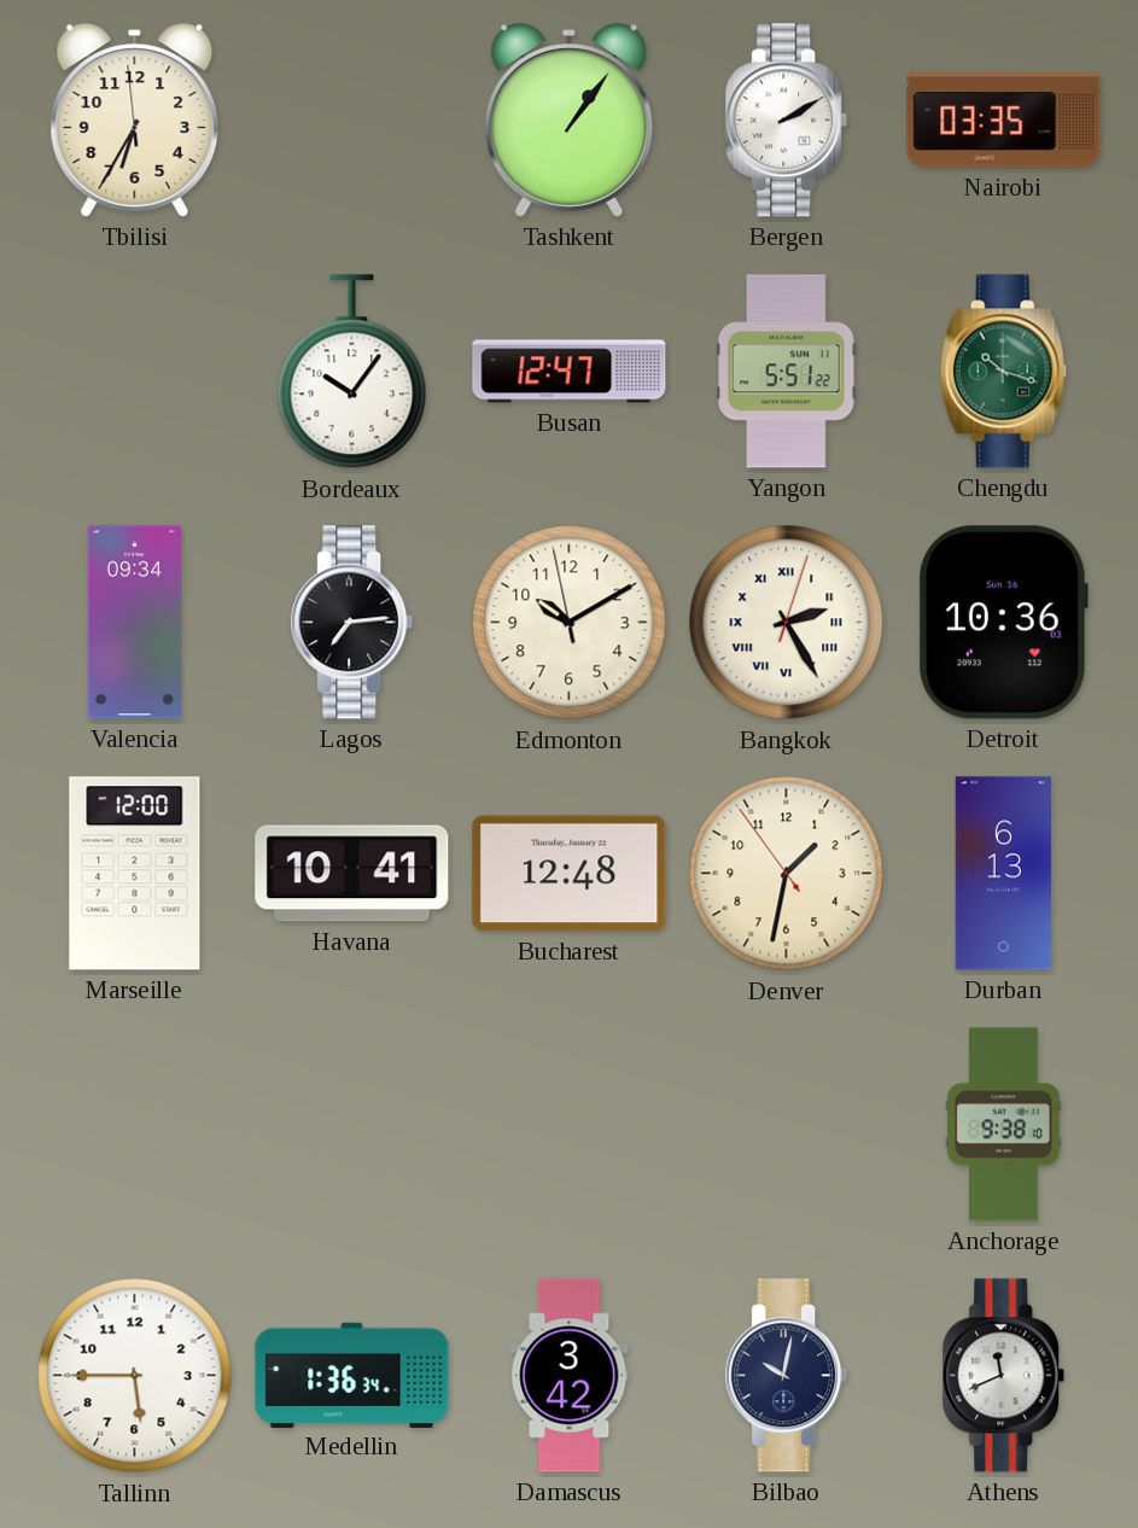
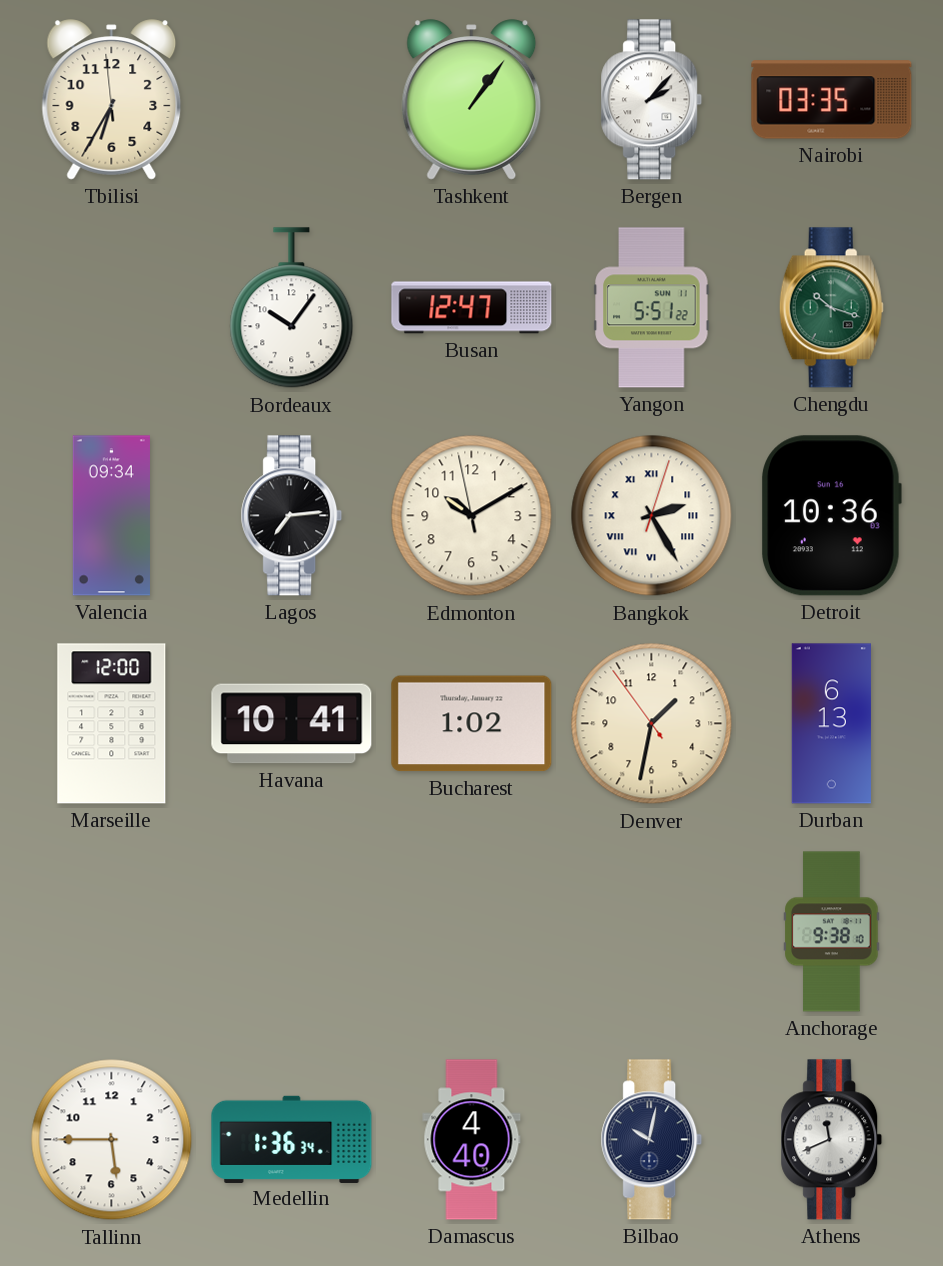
Bergen: 2:10 -> 2:07
Bucharest: 12:48 -> 1:02
Damascus: 3:42 -> 4:40
